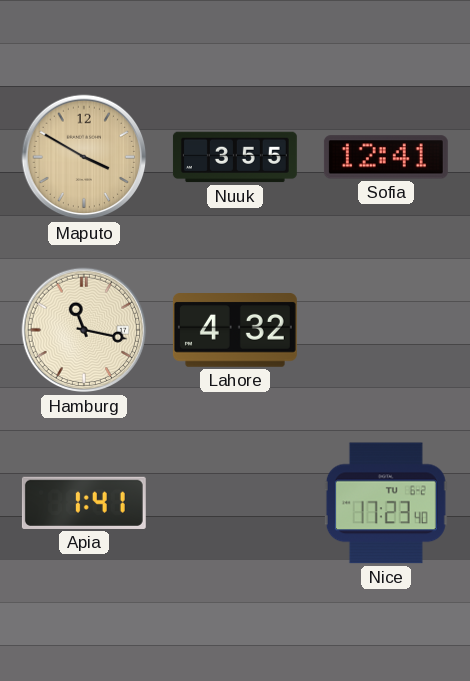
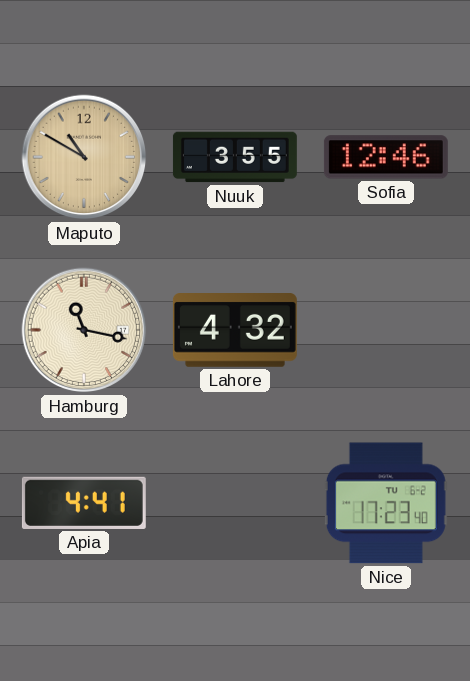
Maputo: 3:50 -> 10:50
Sofia: 12:41 -> 12:46
Apia: 1:41 -> 4:41
